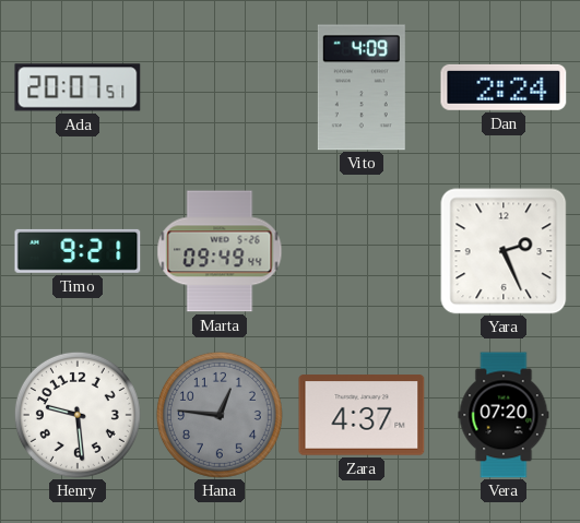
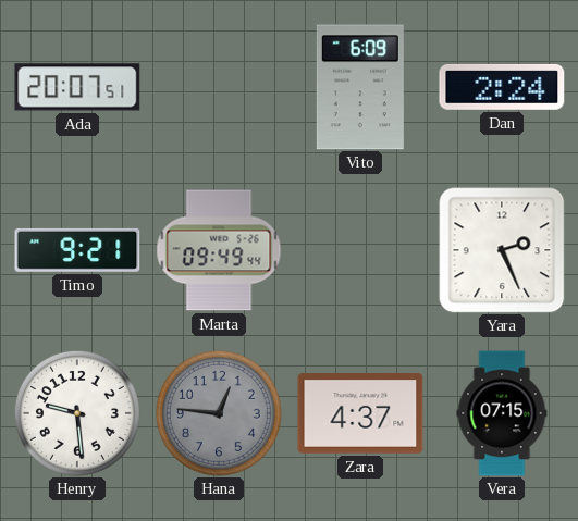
Vito: 4:09 -> 6:09
Vera: 07:20 -> 07:15
